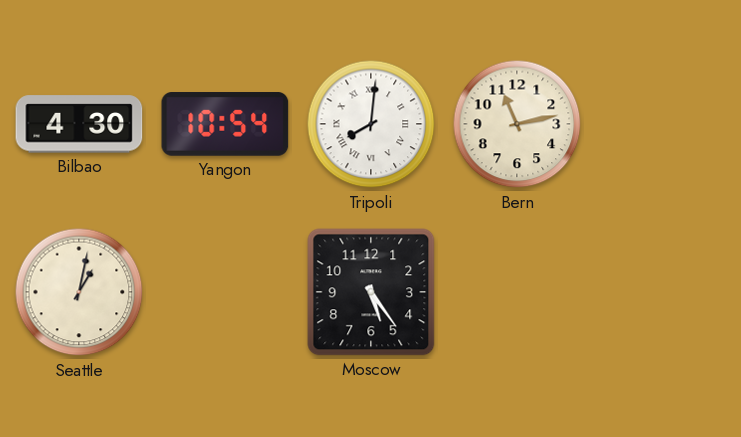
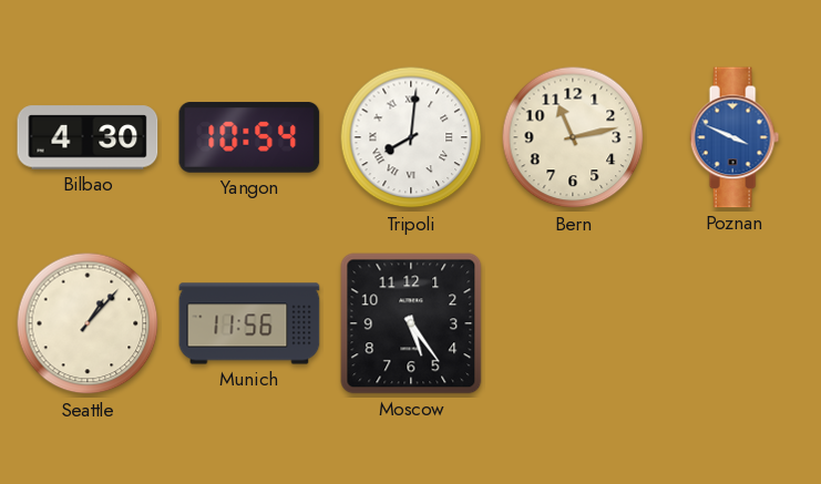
Poznan: none -> 3:49
Seattle: 1:02 -> 1:07
Munich: none -> 11:56
